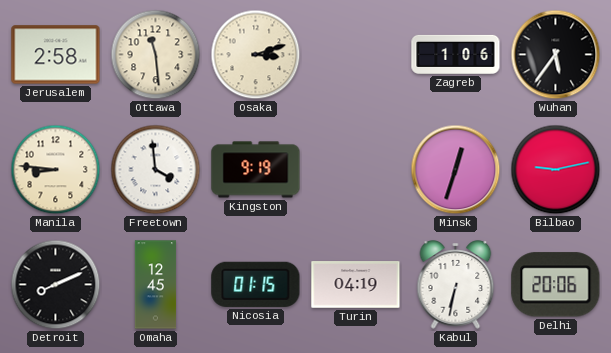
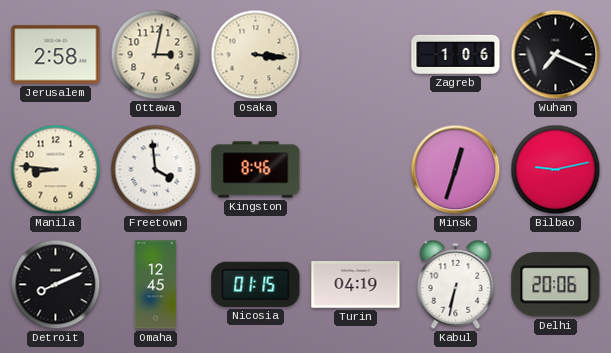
Ottawa: 11:29 -> 3:02
Osaka: 3:12 -> 3:16
Wuhan: 5:36 -> 7:19
Kingston: 9:19 -> 8:46
